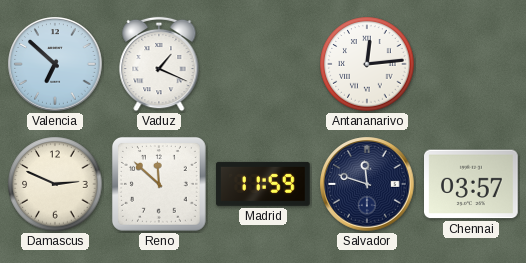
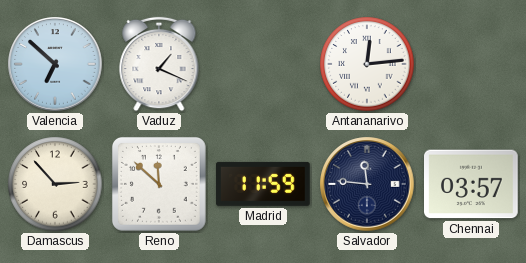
Damascus: 2:49 -> 2:53
Salvador: 11:48 -> 11:46
